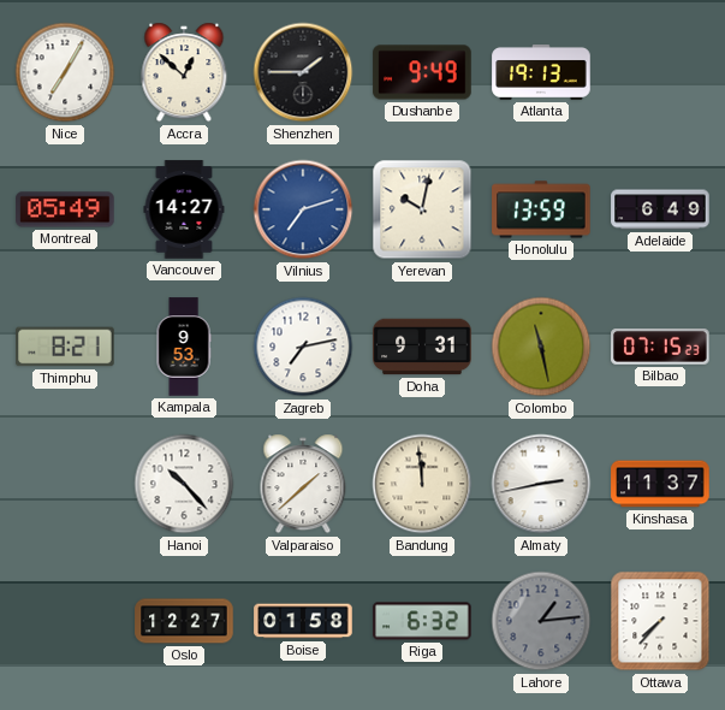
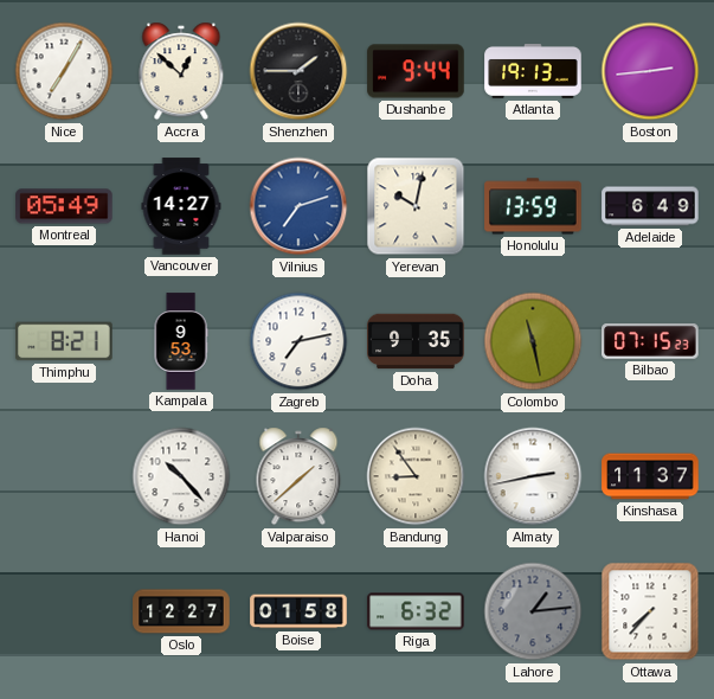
Dushanbe: 9:49 -> 9:44
Boston: none -> 2:44
Doha: 9:31 -> 9:35
Bandung: 11:59 -> 8:54
